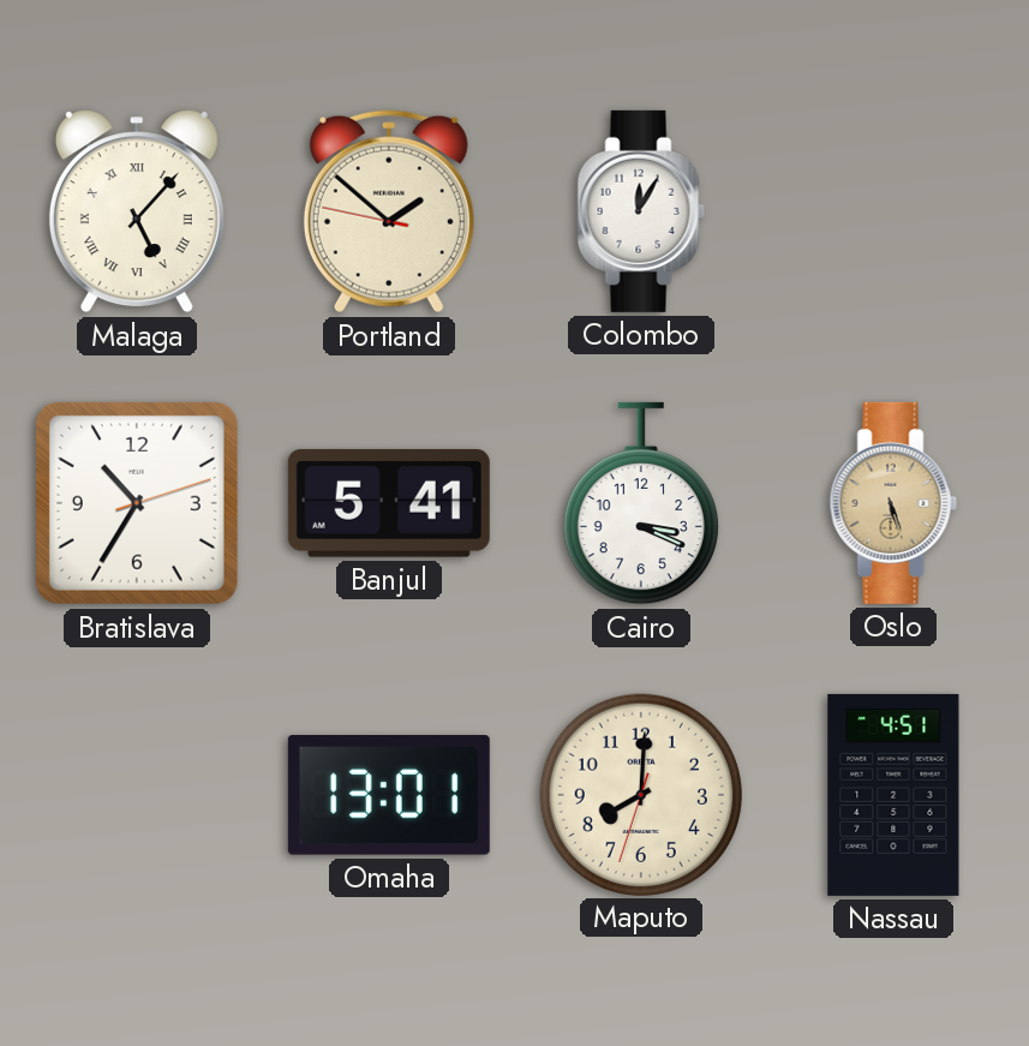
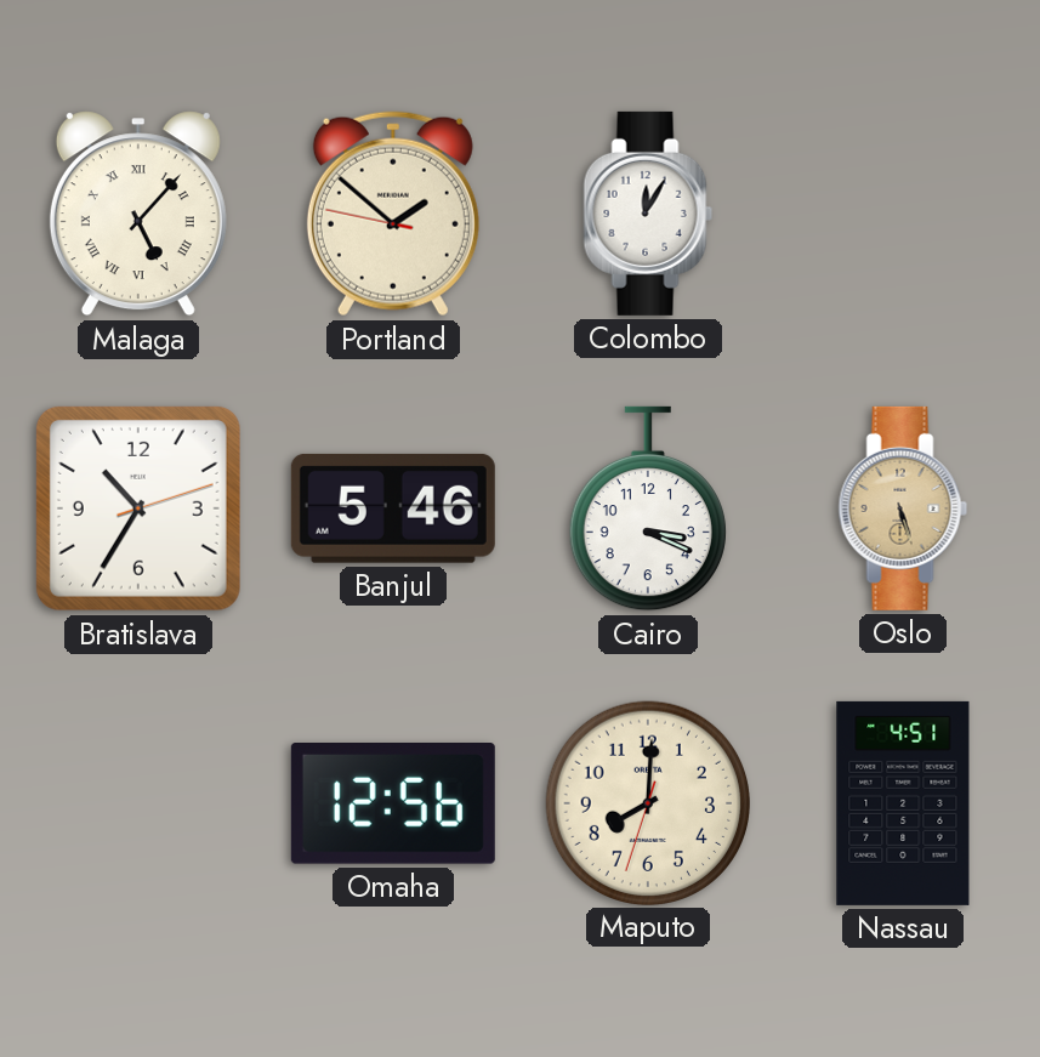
Banjul: 5:41 -> 5:46
Omaha: 13:01 -> 12:56
